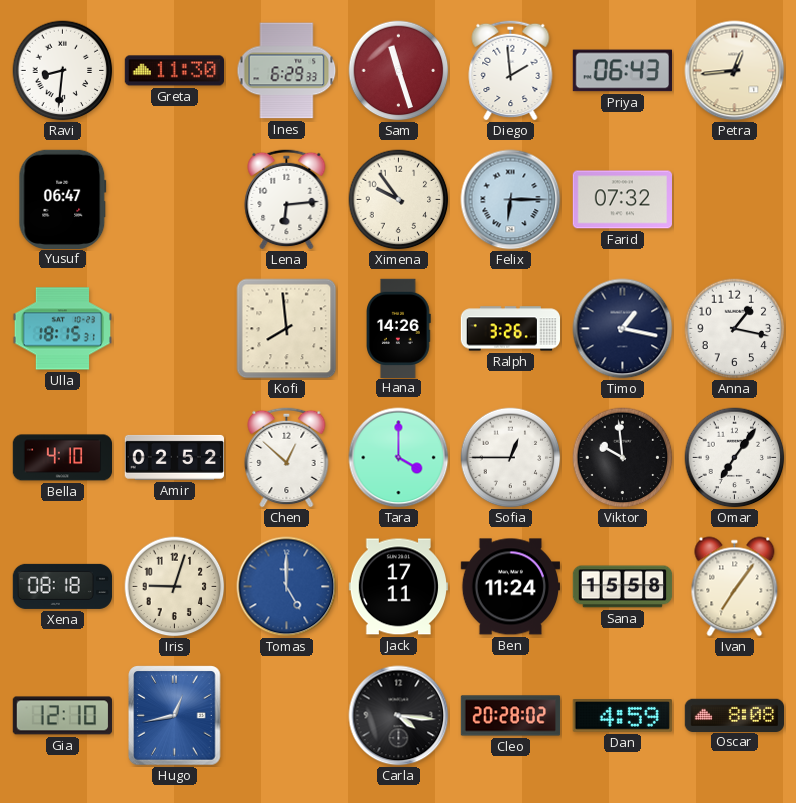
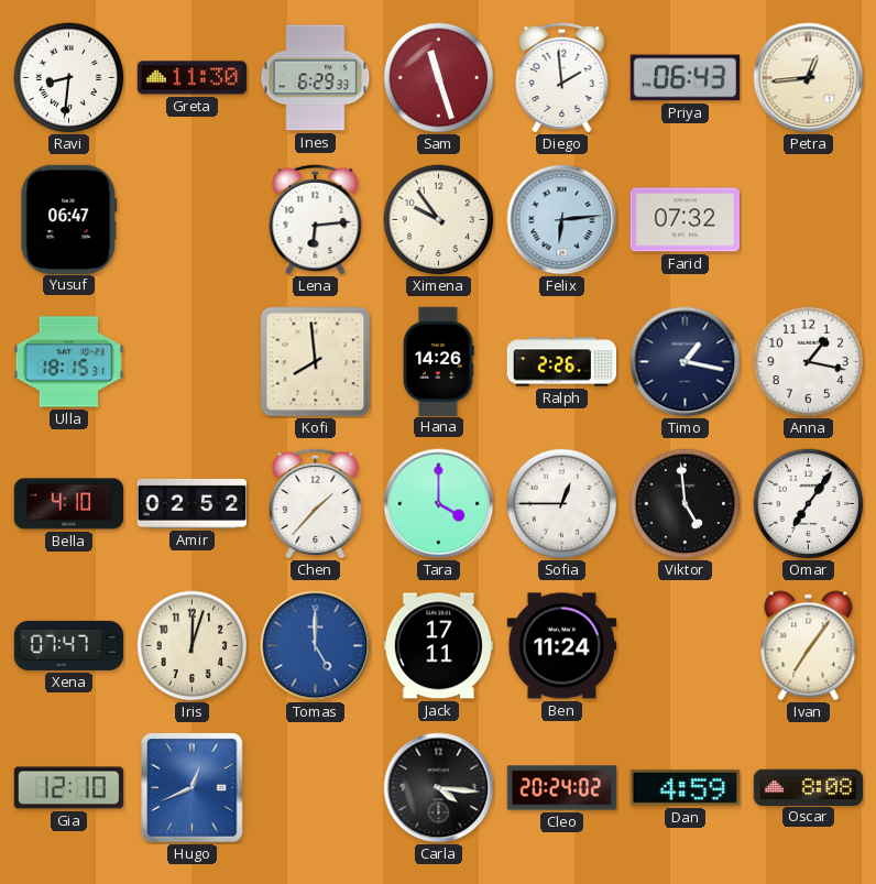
Felix: 6:15 -> 6:14
Ralph: 3:26 -> 2:26
Chen: 12:52 -> 1:37
Viktor: 9:59 -> 4:59
Xena: 08:18 -> 07:47
Iris: 9:03 -> 12:03
Sana: 15:58 -> none
Hugo: 12:43 -> 12:41
Cleo: 20:28 -> 20:24
